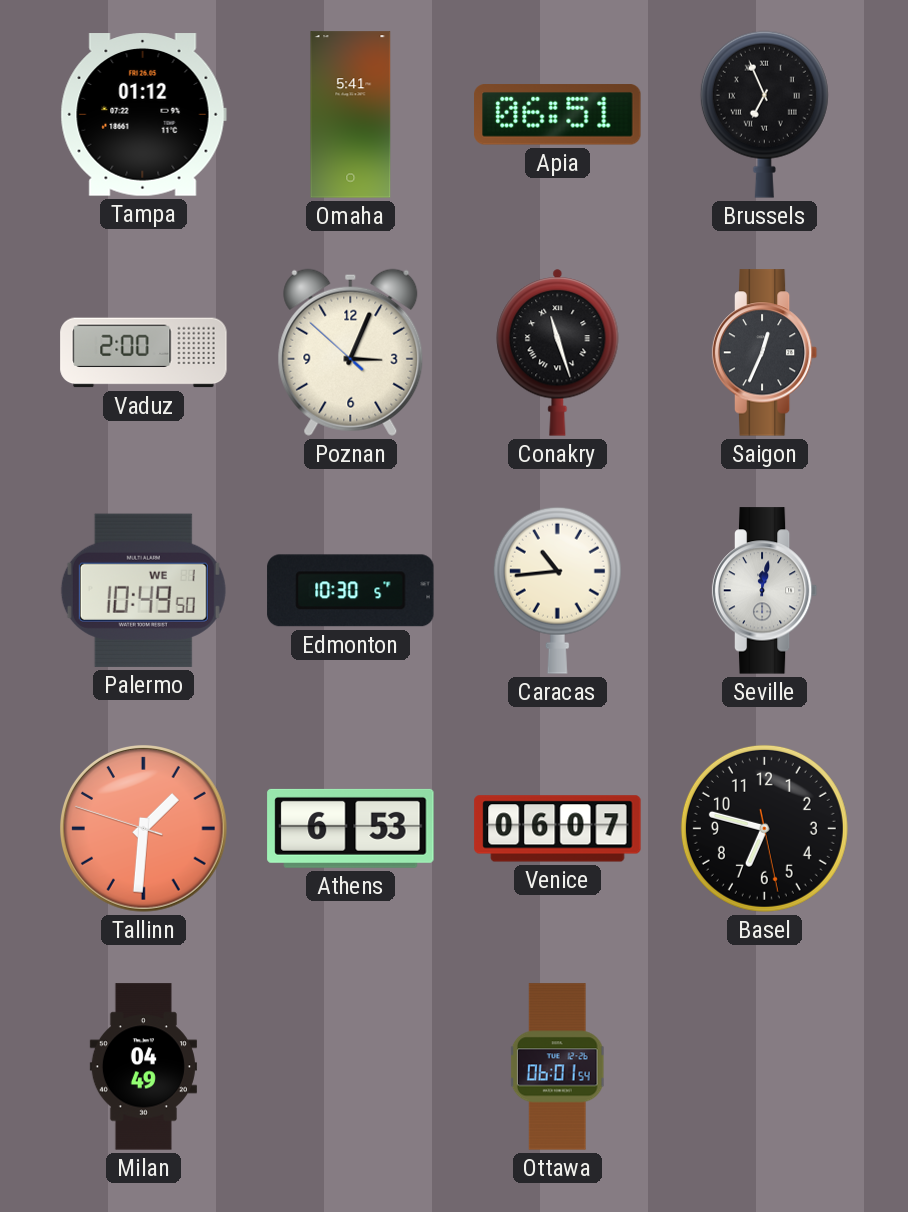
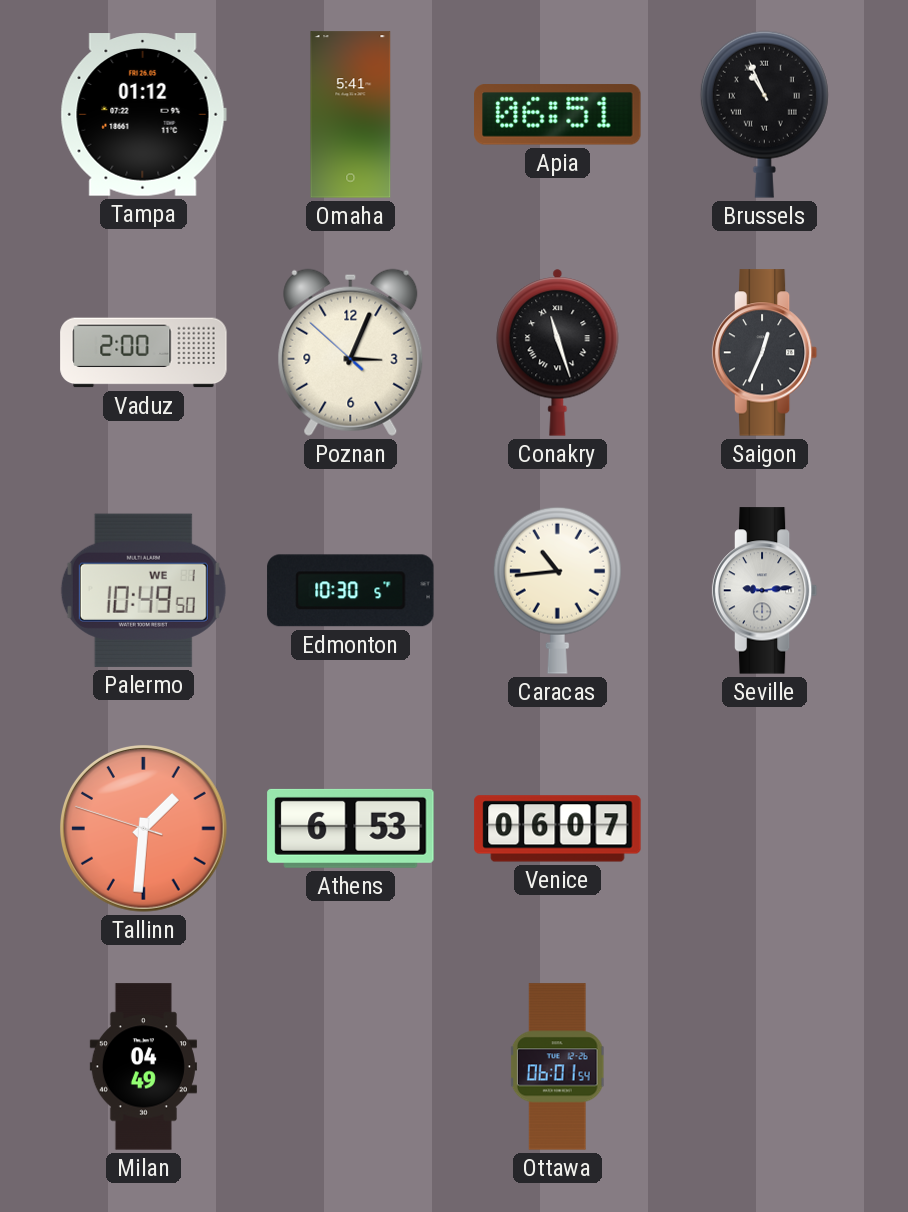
Brussels: 6:56 -> 10:56
Seville: 12:02 -> 9:14
Basel: 6:47 -> none
